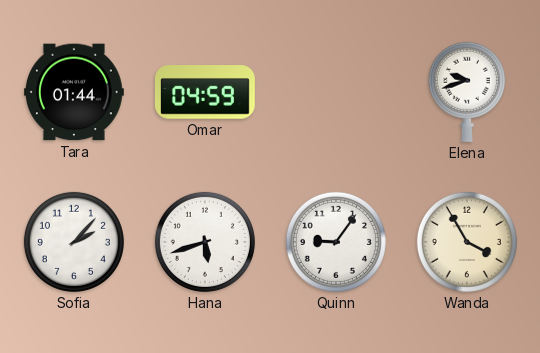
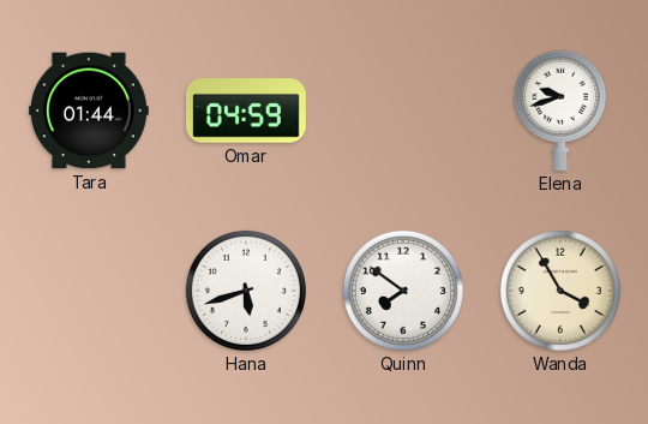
Sofia: 2:07 -> none
Quinn: 9:06 -> 7:51
